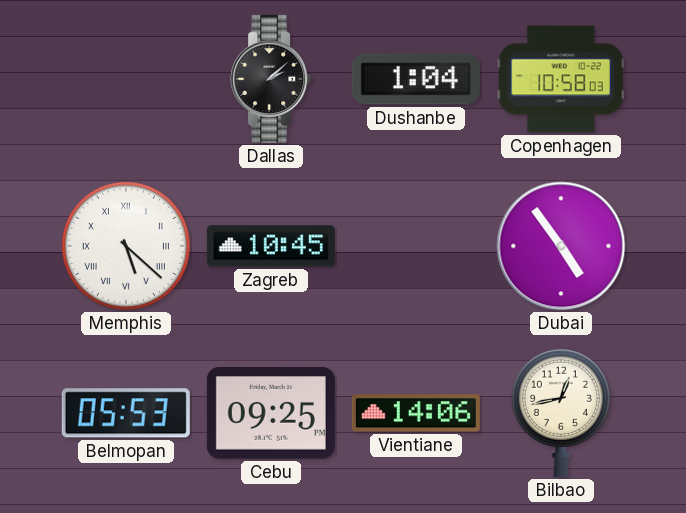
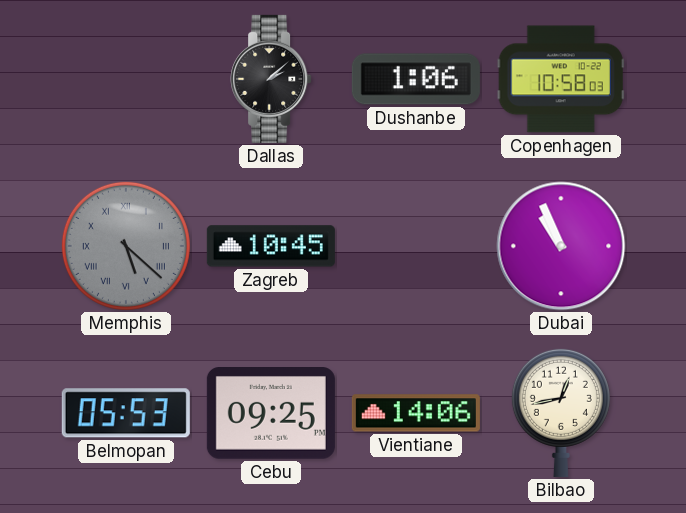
Dushanbe: 1:04 -> 1:06
Memphis dial: white -> grey
Dubai: 4:54 -> 10:56
